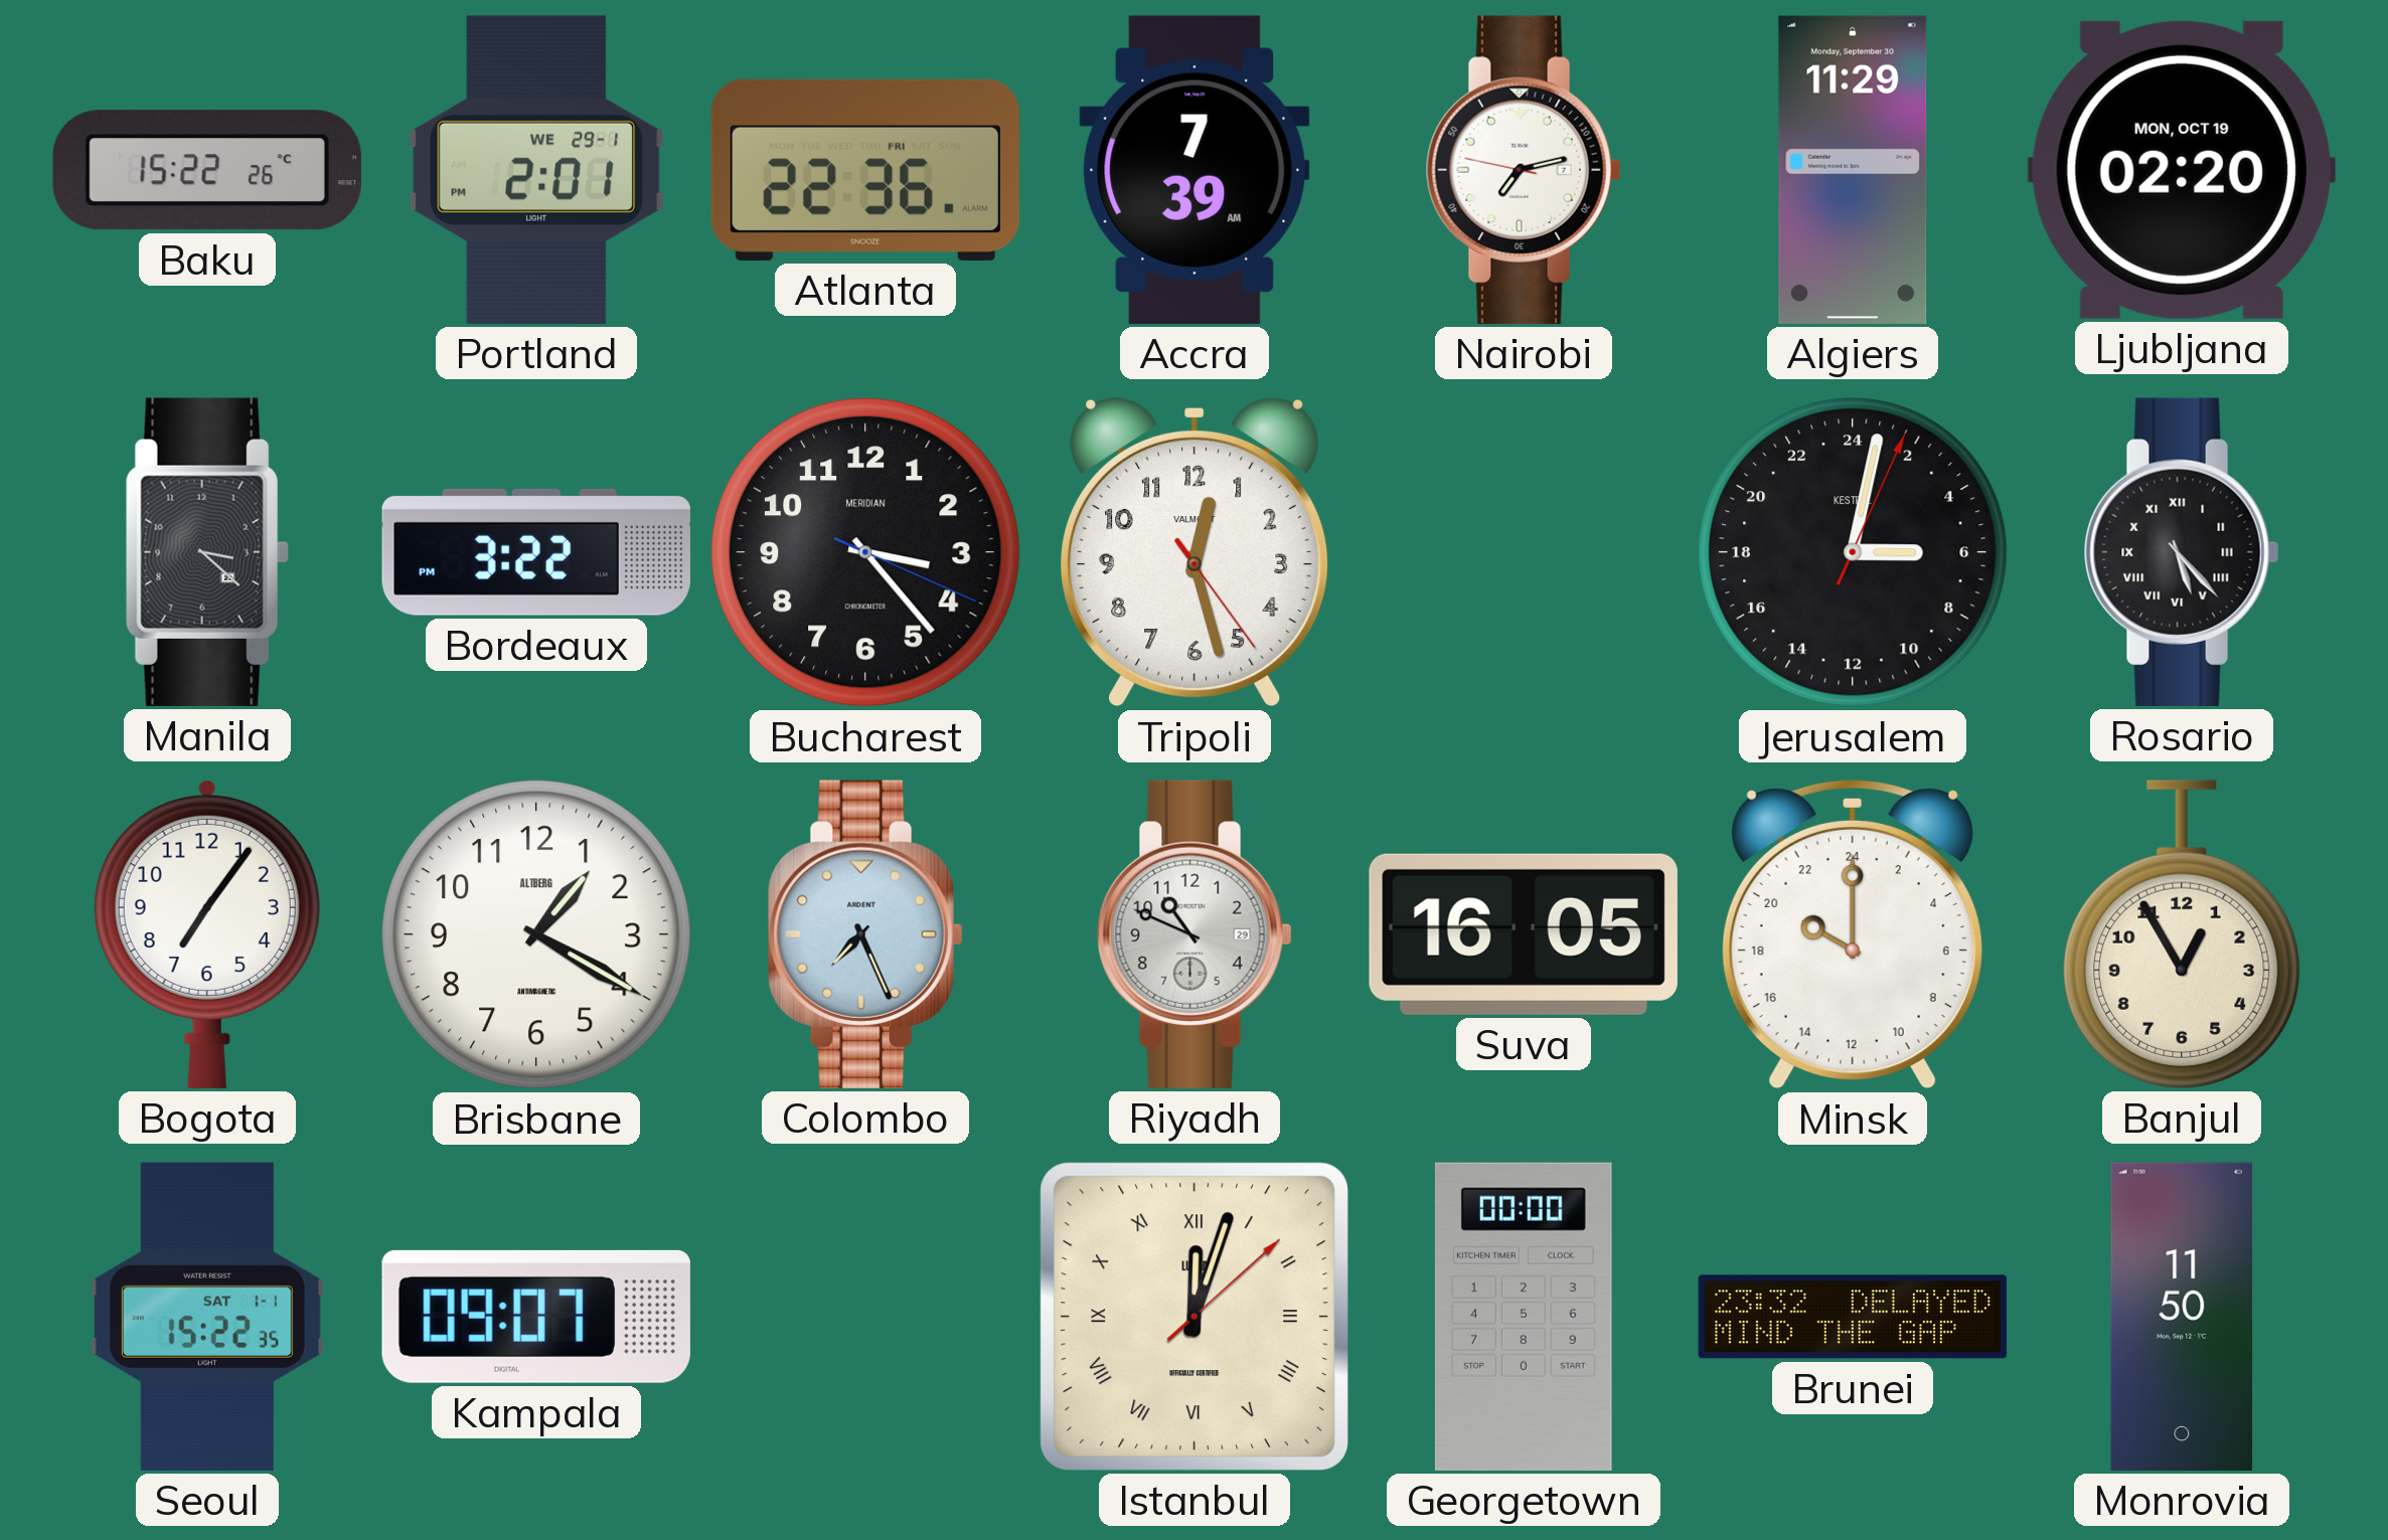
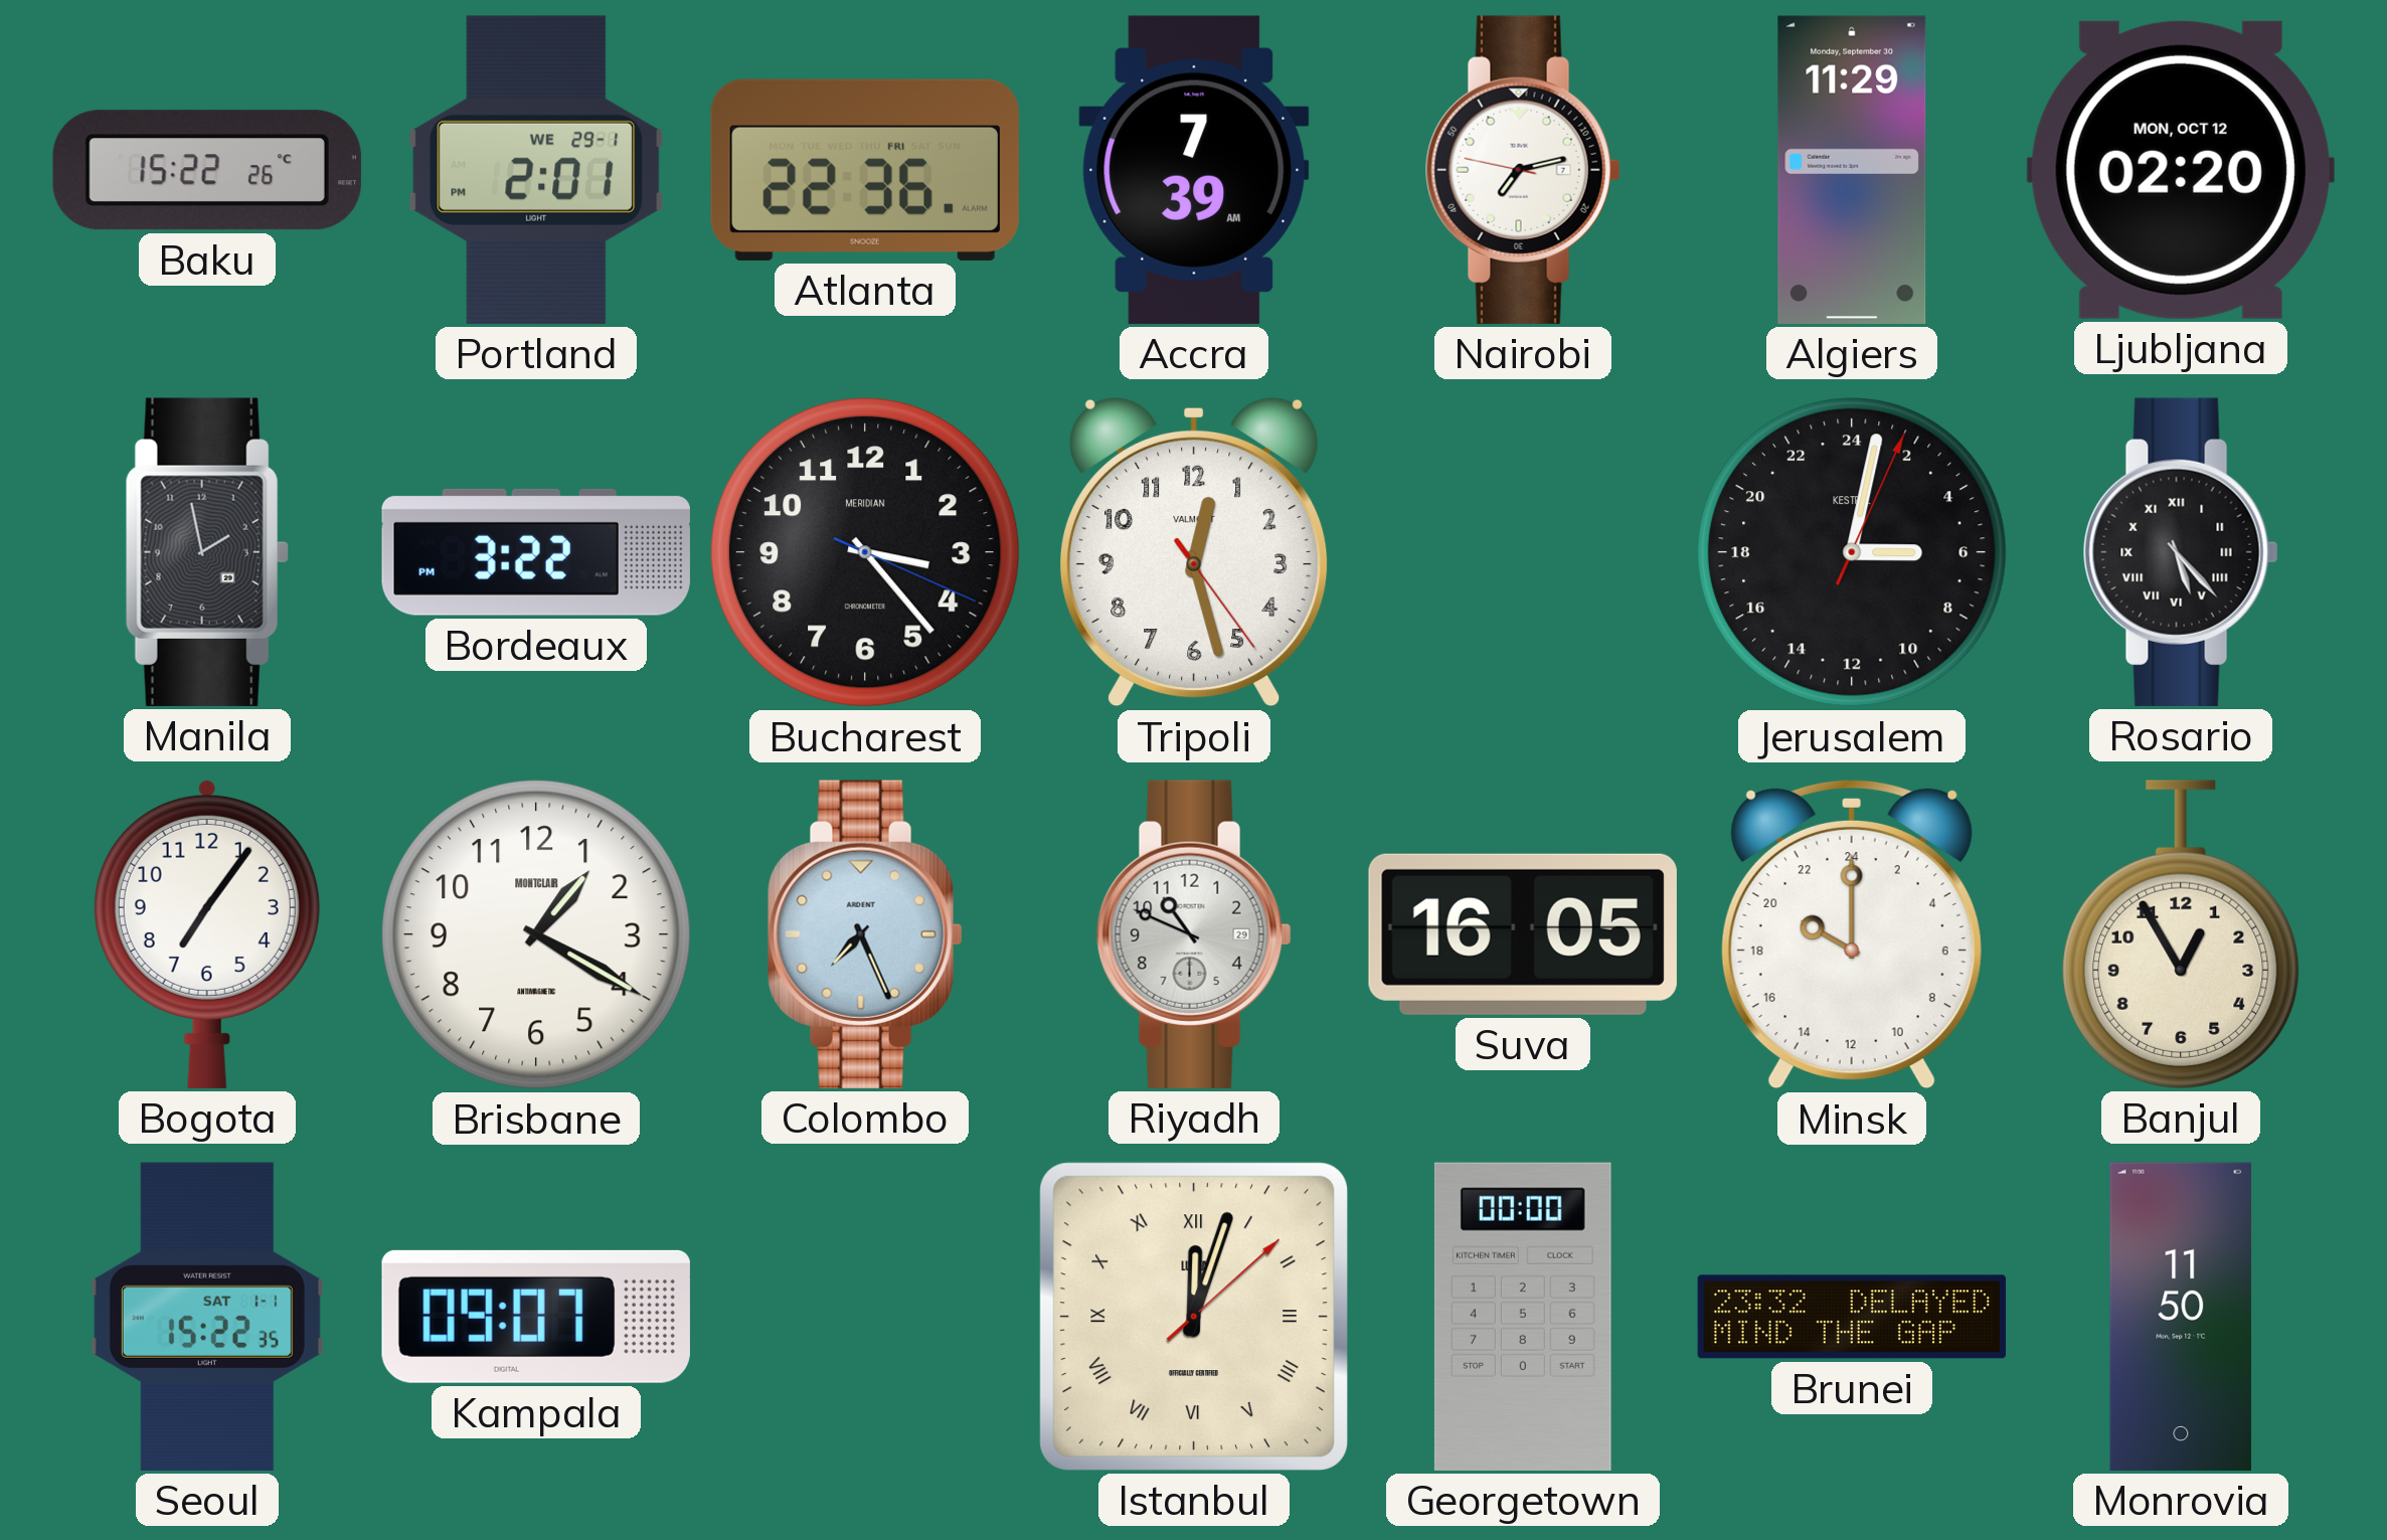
Ljubljana date: MON, OCT 19 -> MON, OCT 12
Manila: 3:22 -> 1:58
Brisbane brand: ALTBERG -> MONTCLAIR
